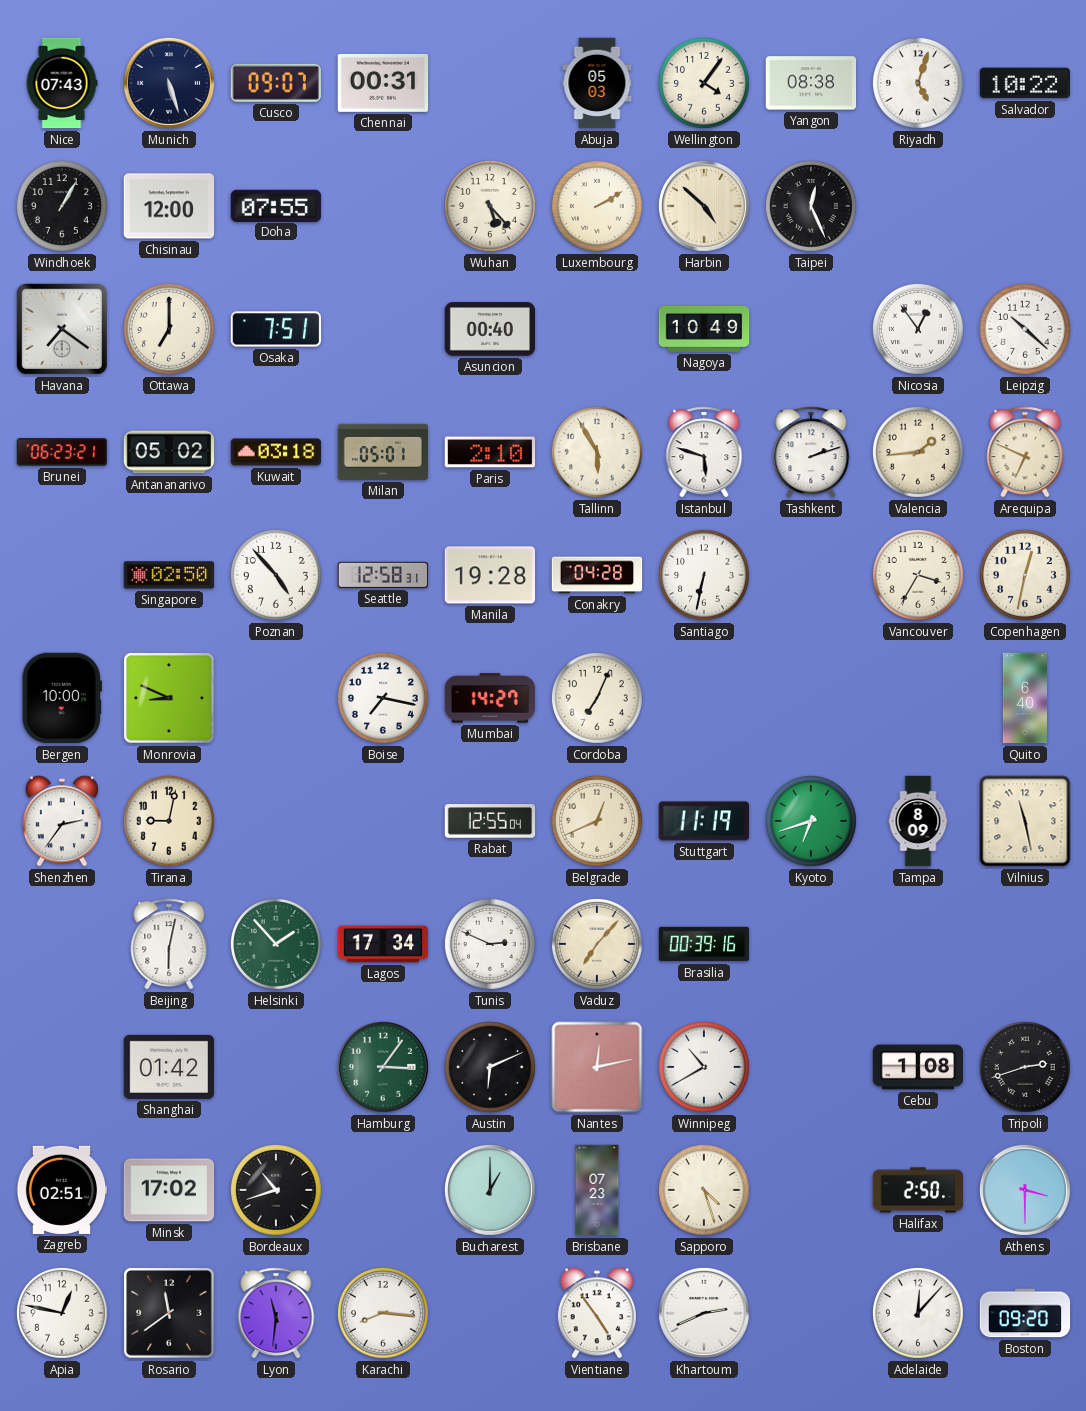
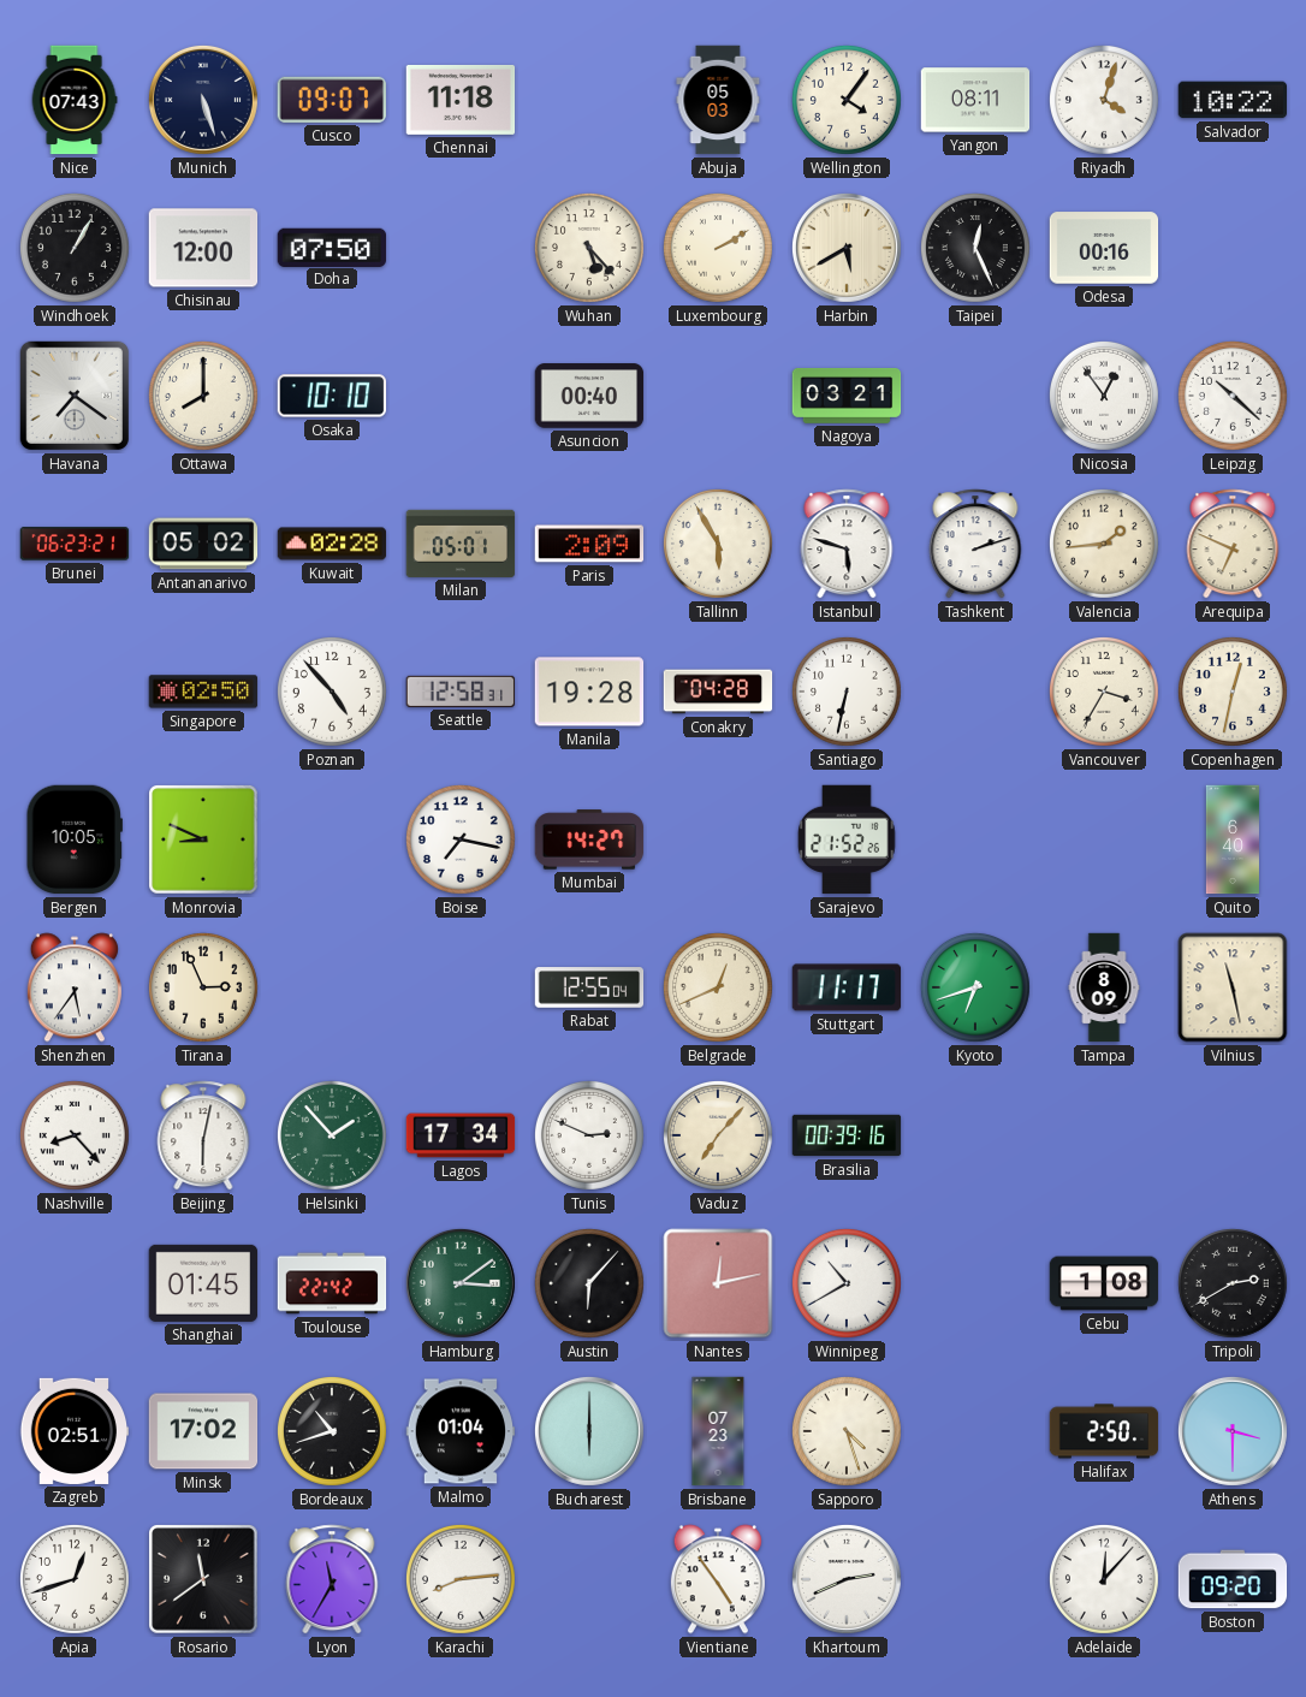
Chennai: 00:31 -> 11:18
Yangon: 08:38 -> 08:11
Riyadh: 5:03 -> 4:03
Doha: 07:55 -> 07:50
Harbin: 4:52 -> 5:40
Odesa: none -> 00:16
Ottawa: 7:00 -> 8:00
Osaka: 7:51 -> 10:10
Nagoya: 10:49 -> 03:21
Kuwait: 03:18 -> 02:28
Paris: 2:10 -> 2:09
Bergen: 10:00 -> 10:05
Cordoba: 7:04 -> none
Sarajevo: none -> 21:52
Shenzhen: 2:36 -> 5:36
Tirana: 9:02 -> 2:56
Stuttgart: 11:19 -> 11:17
Nashville: none -> 8:23
Shanghai: 01:42 -> 01:45
Toulouse: none -> 22:42
Hamburg: 3:06 -> 3:09
Austin: 6:11 -> 6:07
Tripoli: 2:42 -> 2:40
Malmo: none -> 01:04
Bucharest: 1:00 -> 6:00
Apia: 12:47 -> 12:42
Lyon: 11:31 -> 11:35
Karachi: 8:16 -> 8:14
